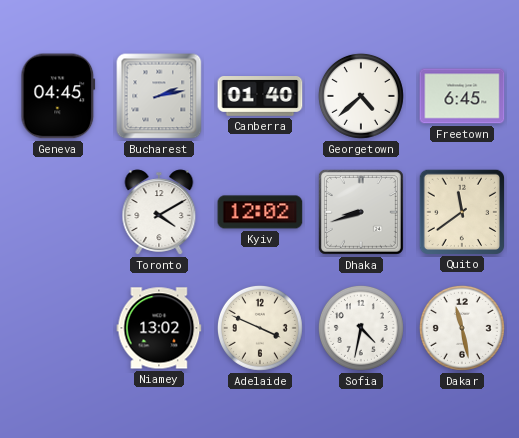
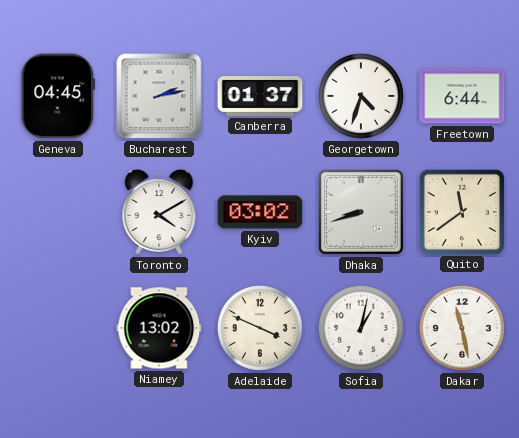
Canberra: 01:40 -> 01:37
Georgetown: 4:38 -> 4:33
Freetown: 6:45 -> 6:44
Kyiv: 12:02 -> 03:02
Sofia: 4:32 -> 1:02
